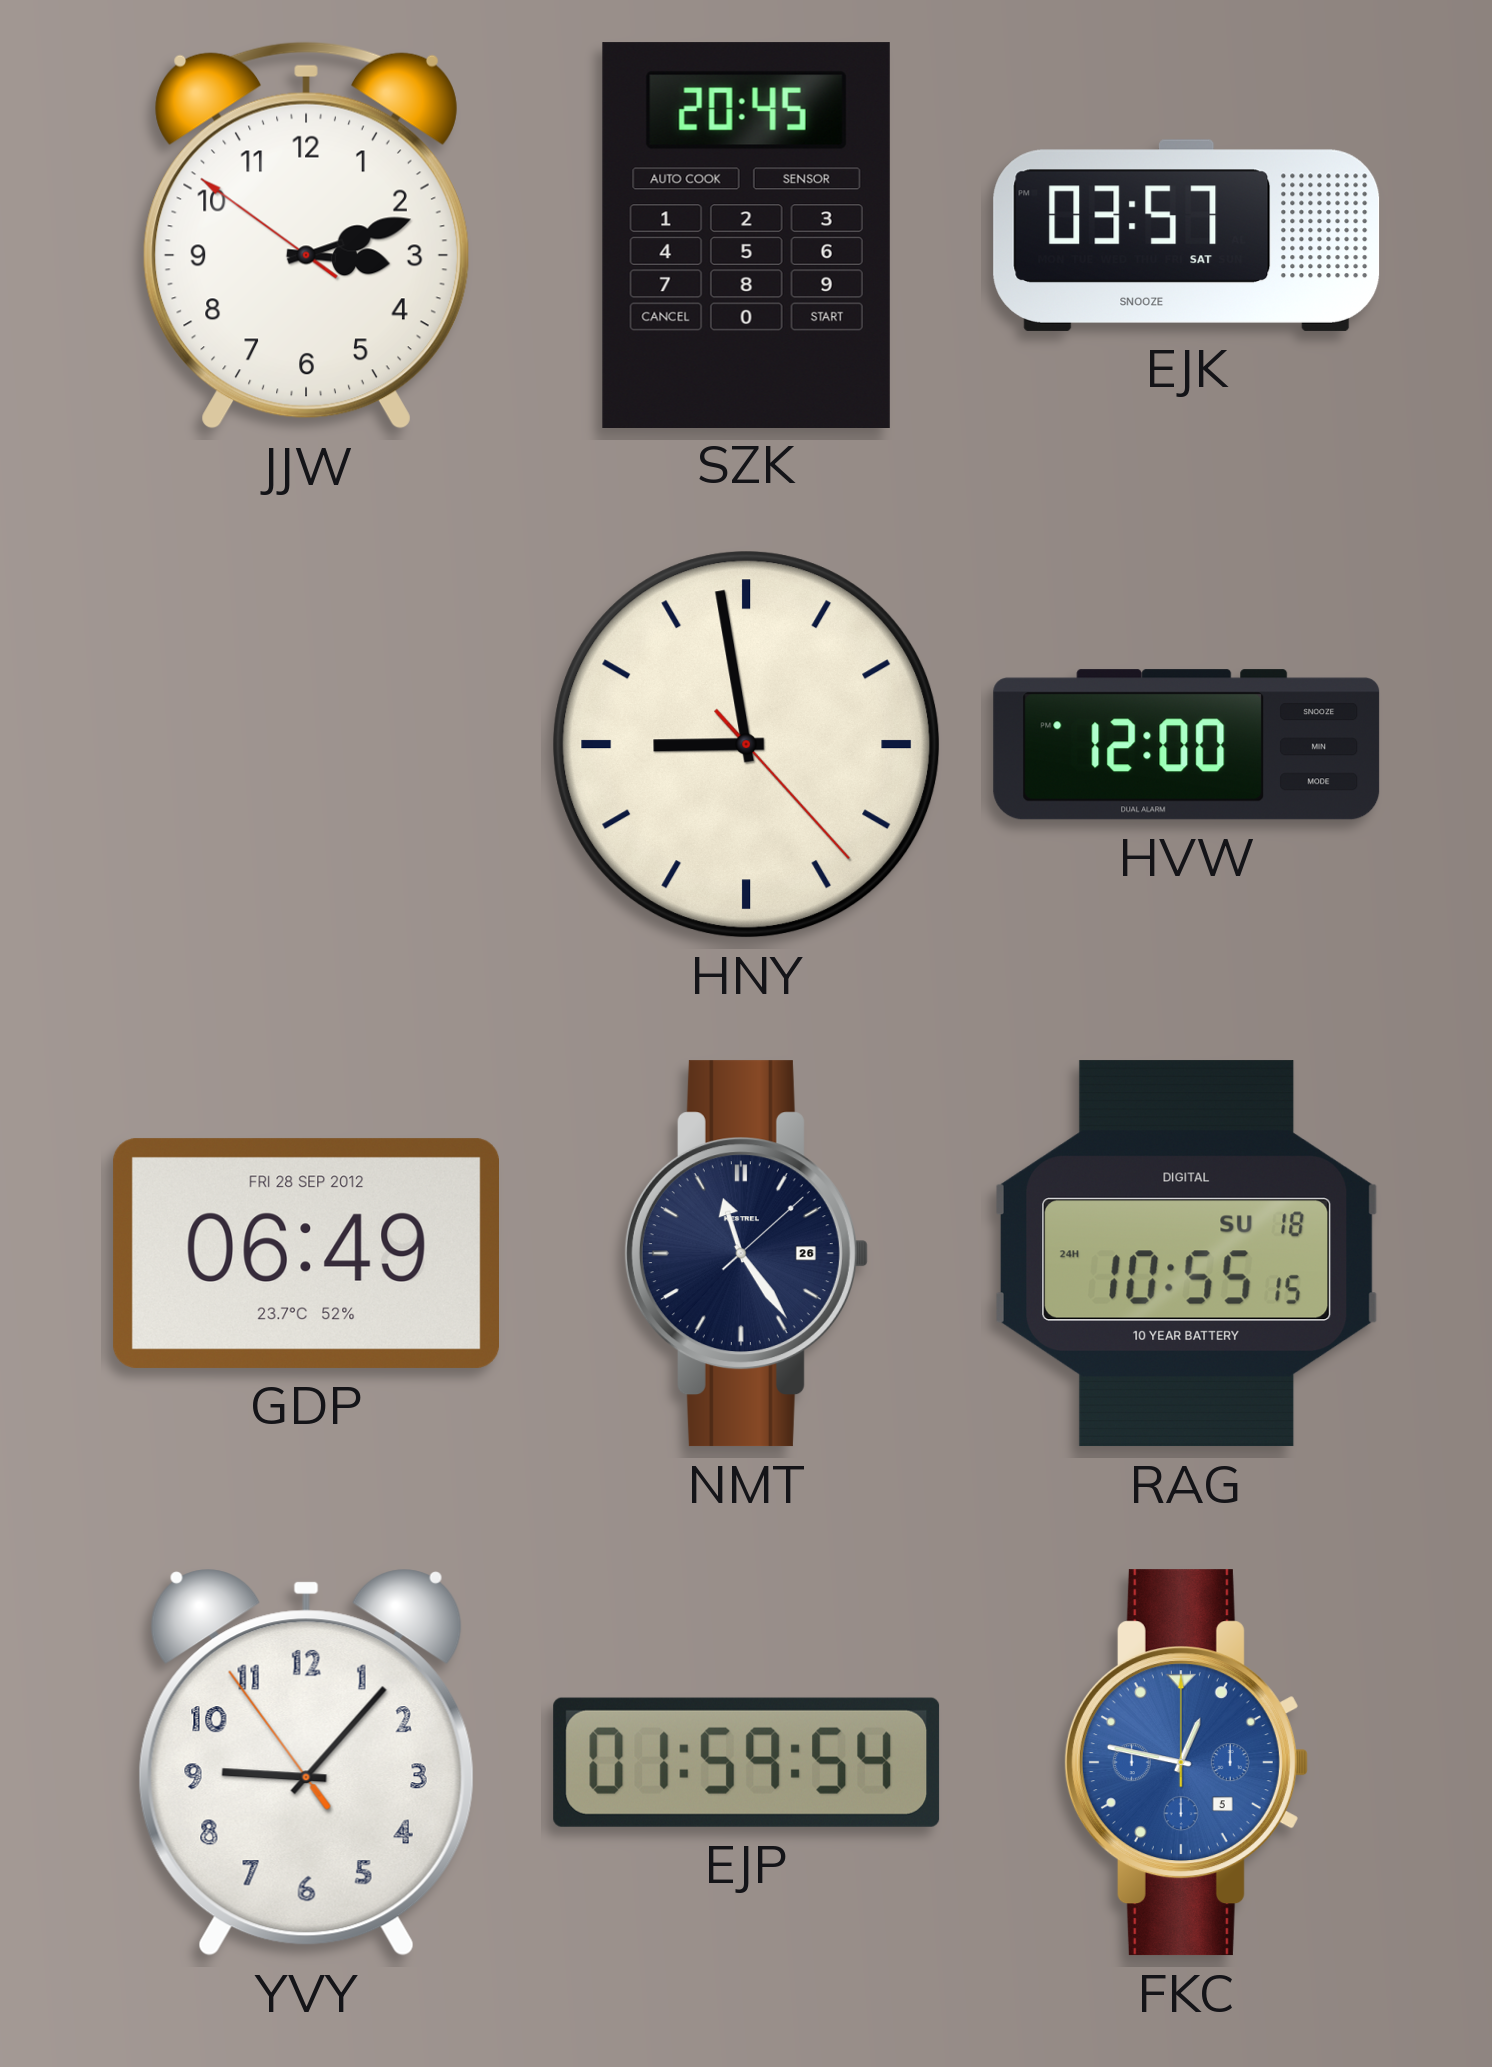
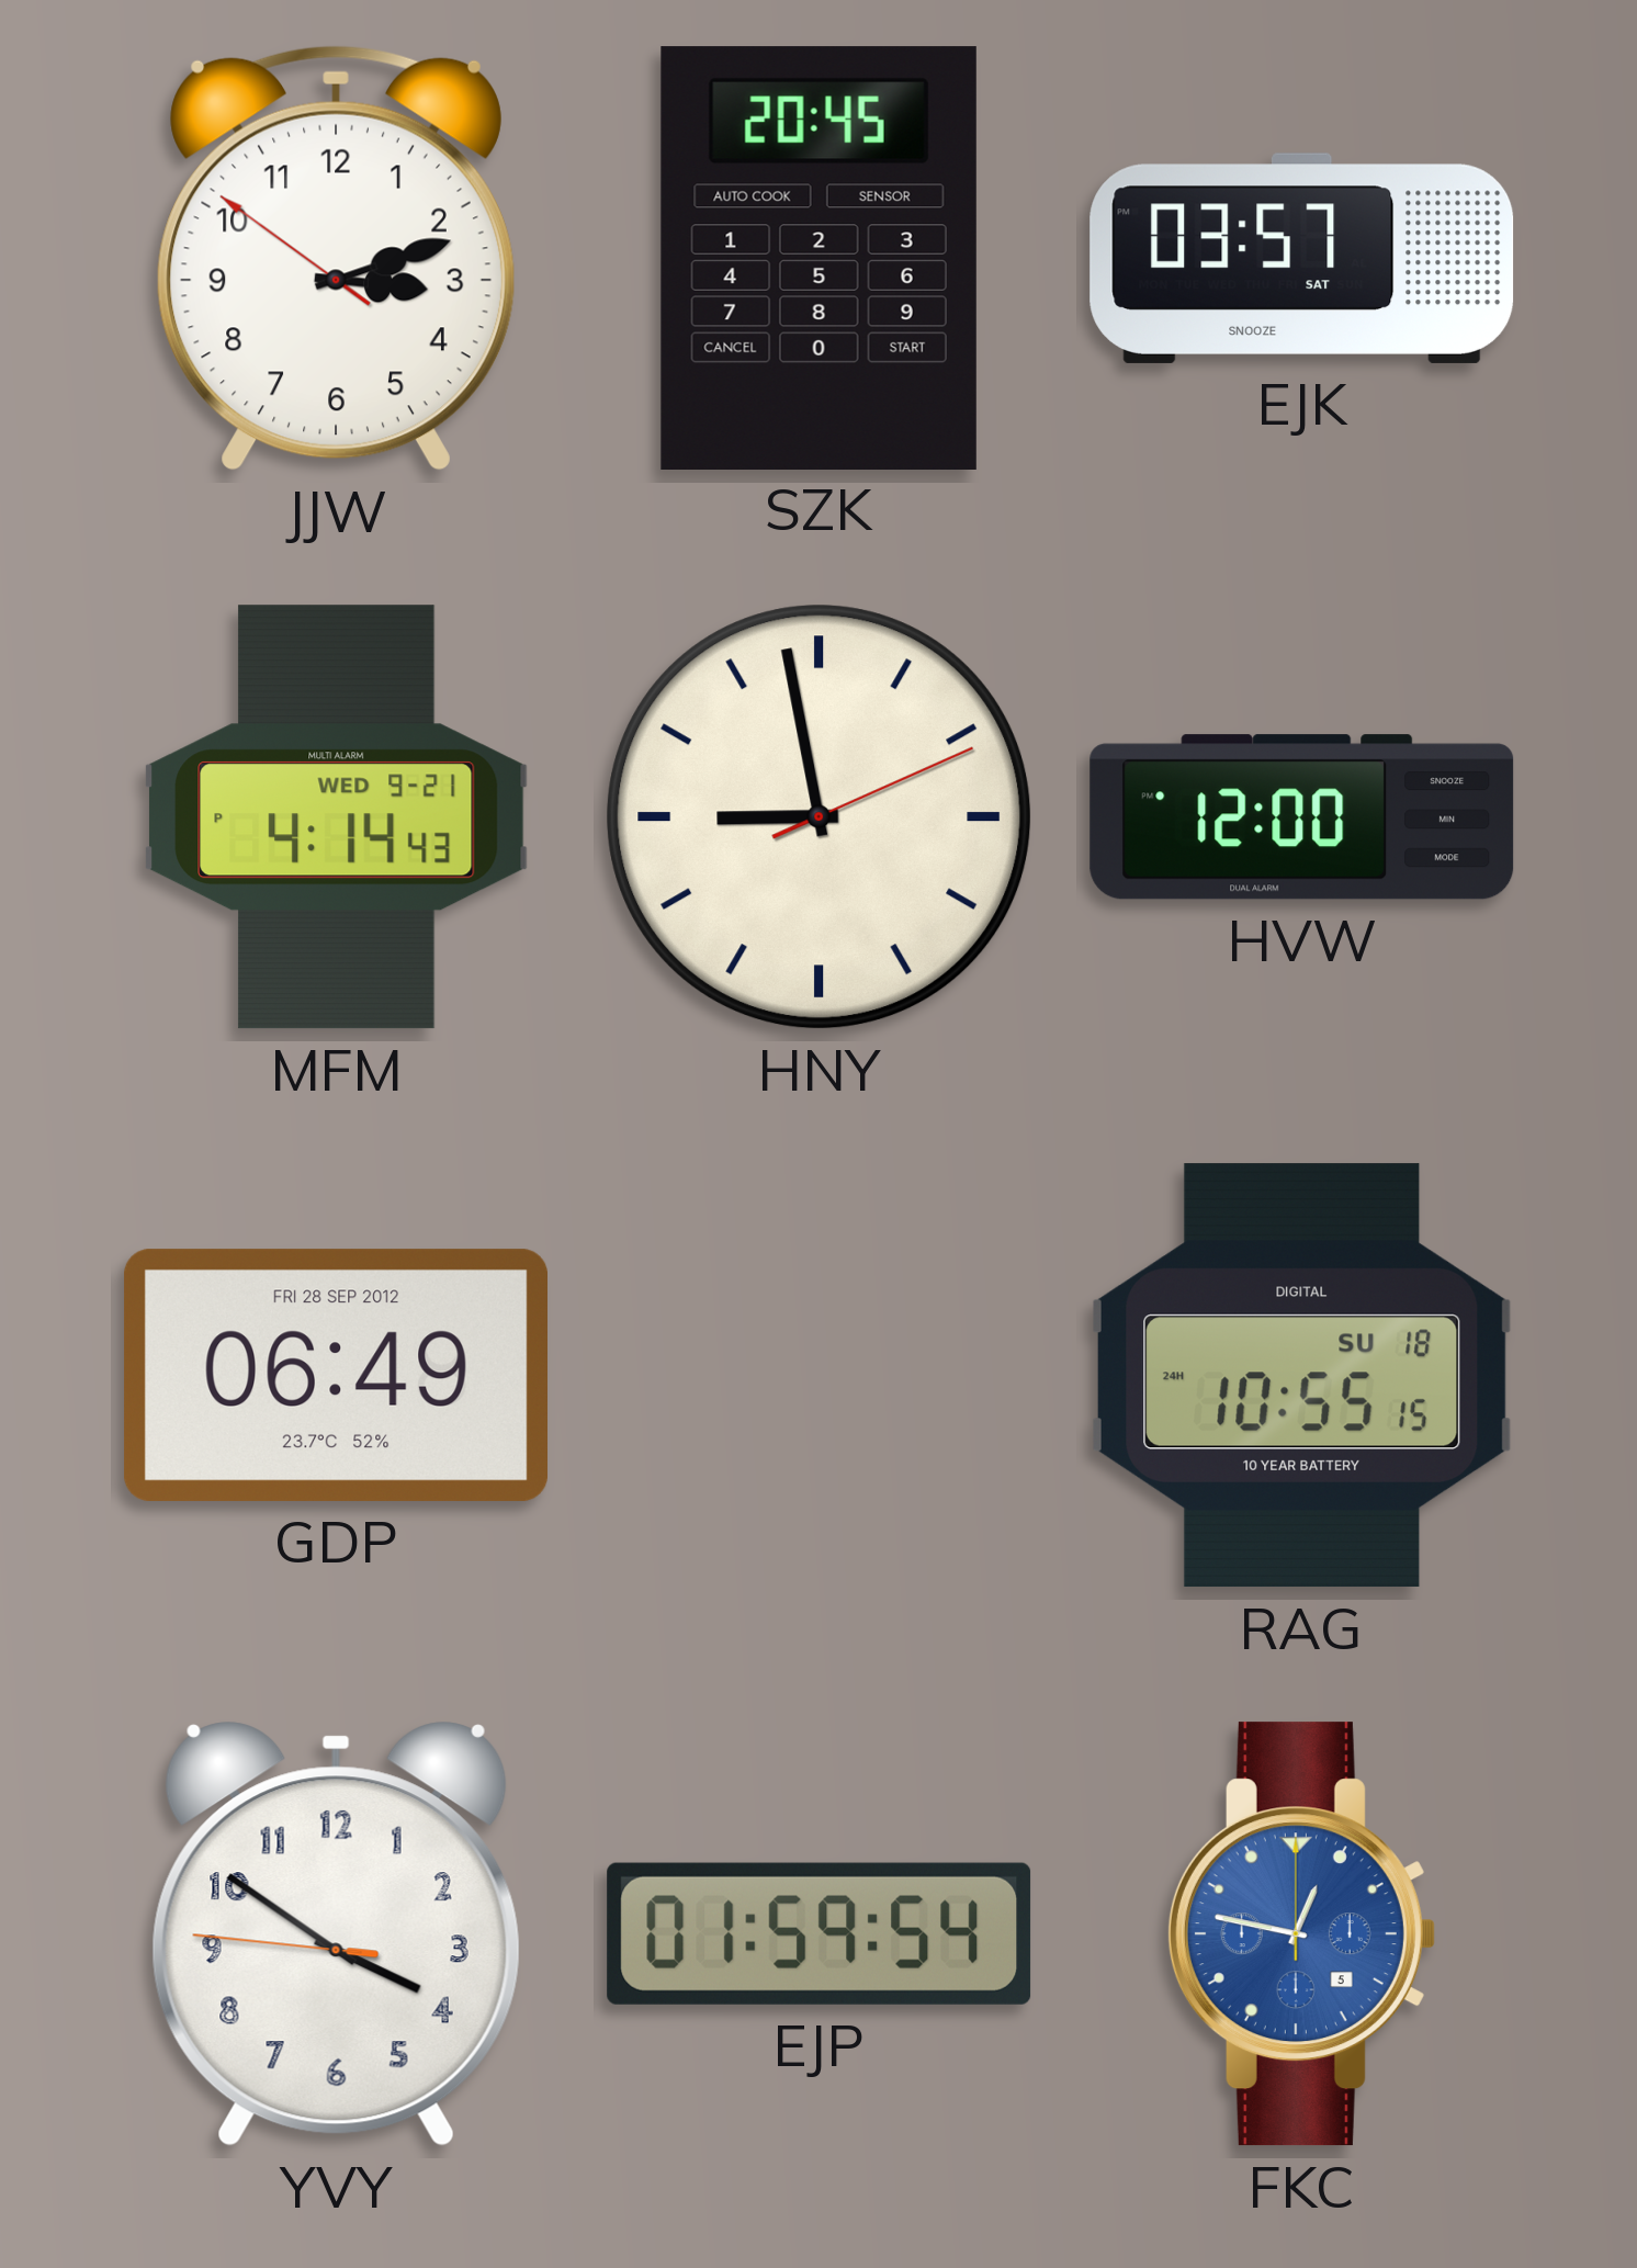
MFM: none -> 4:14
HNY: 8:58:23 -> 8:58:11
NMT: 11:24 -> none
YVY: 9:06 -> 3:50
